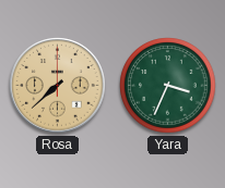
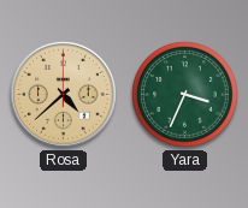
Rosa: 7:38 -> 4:38
